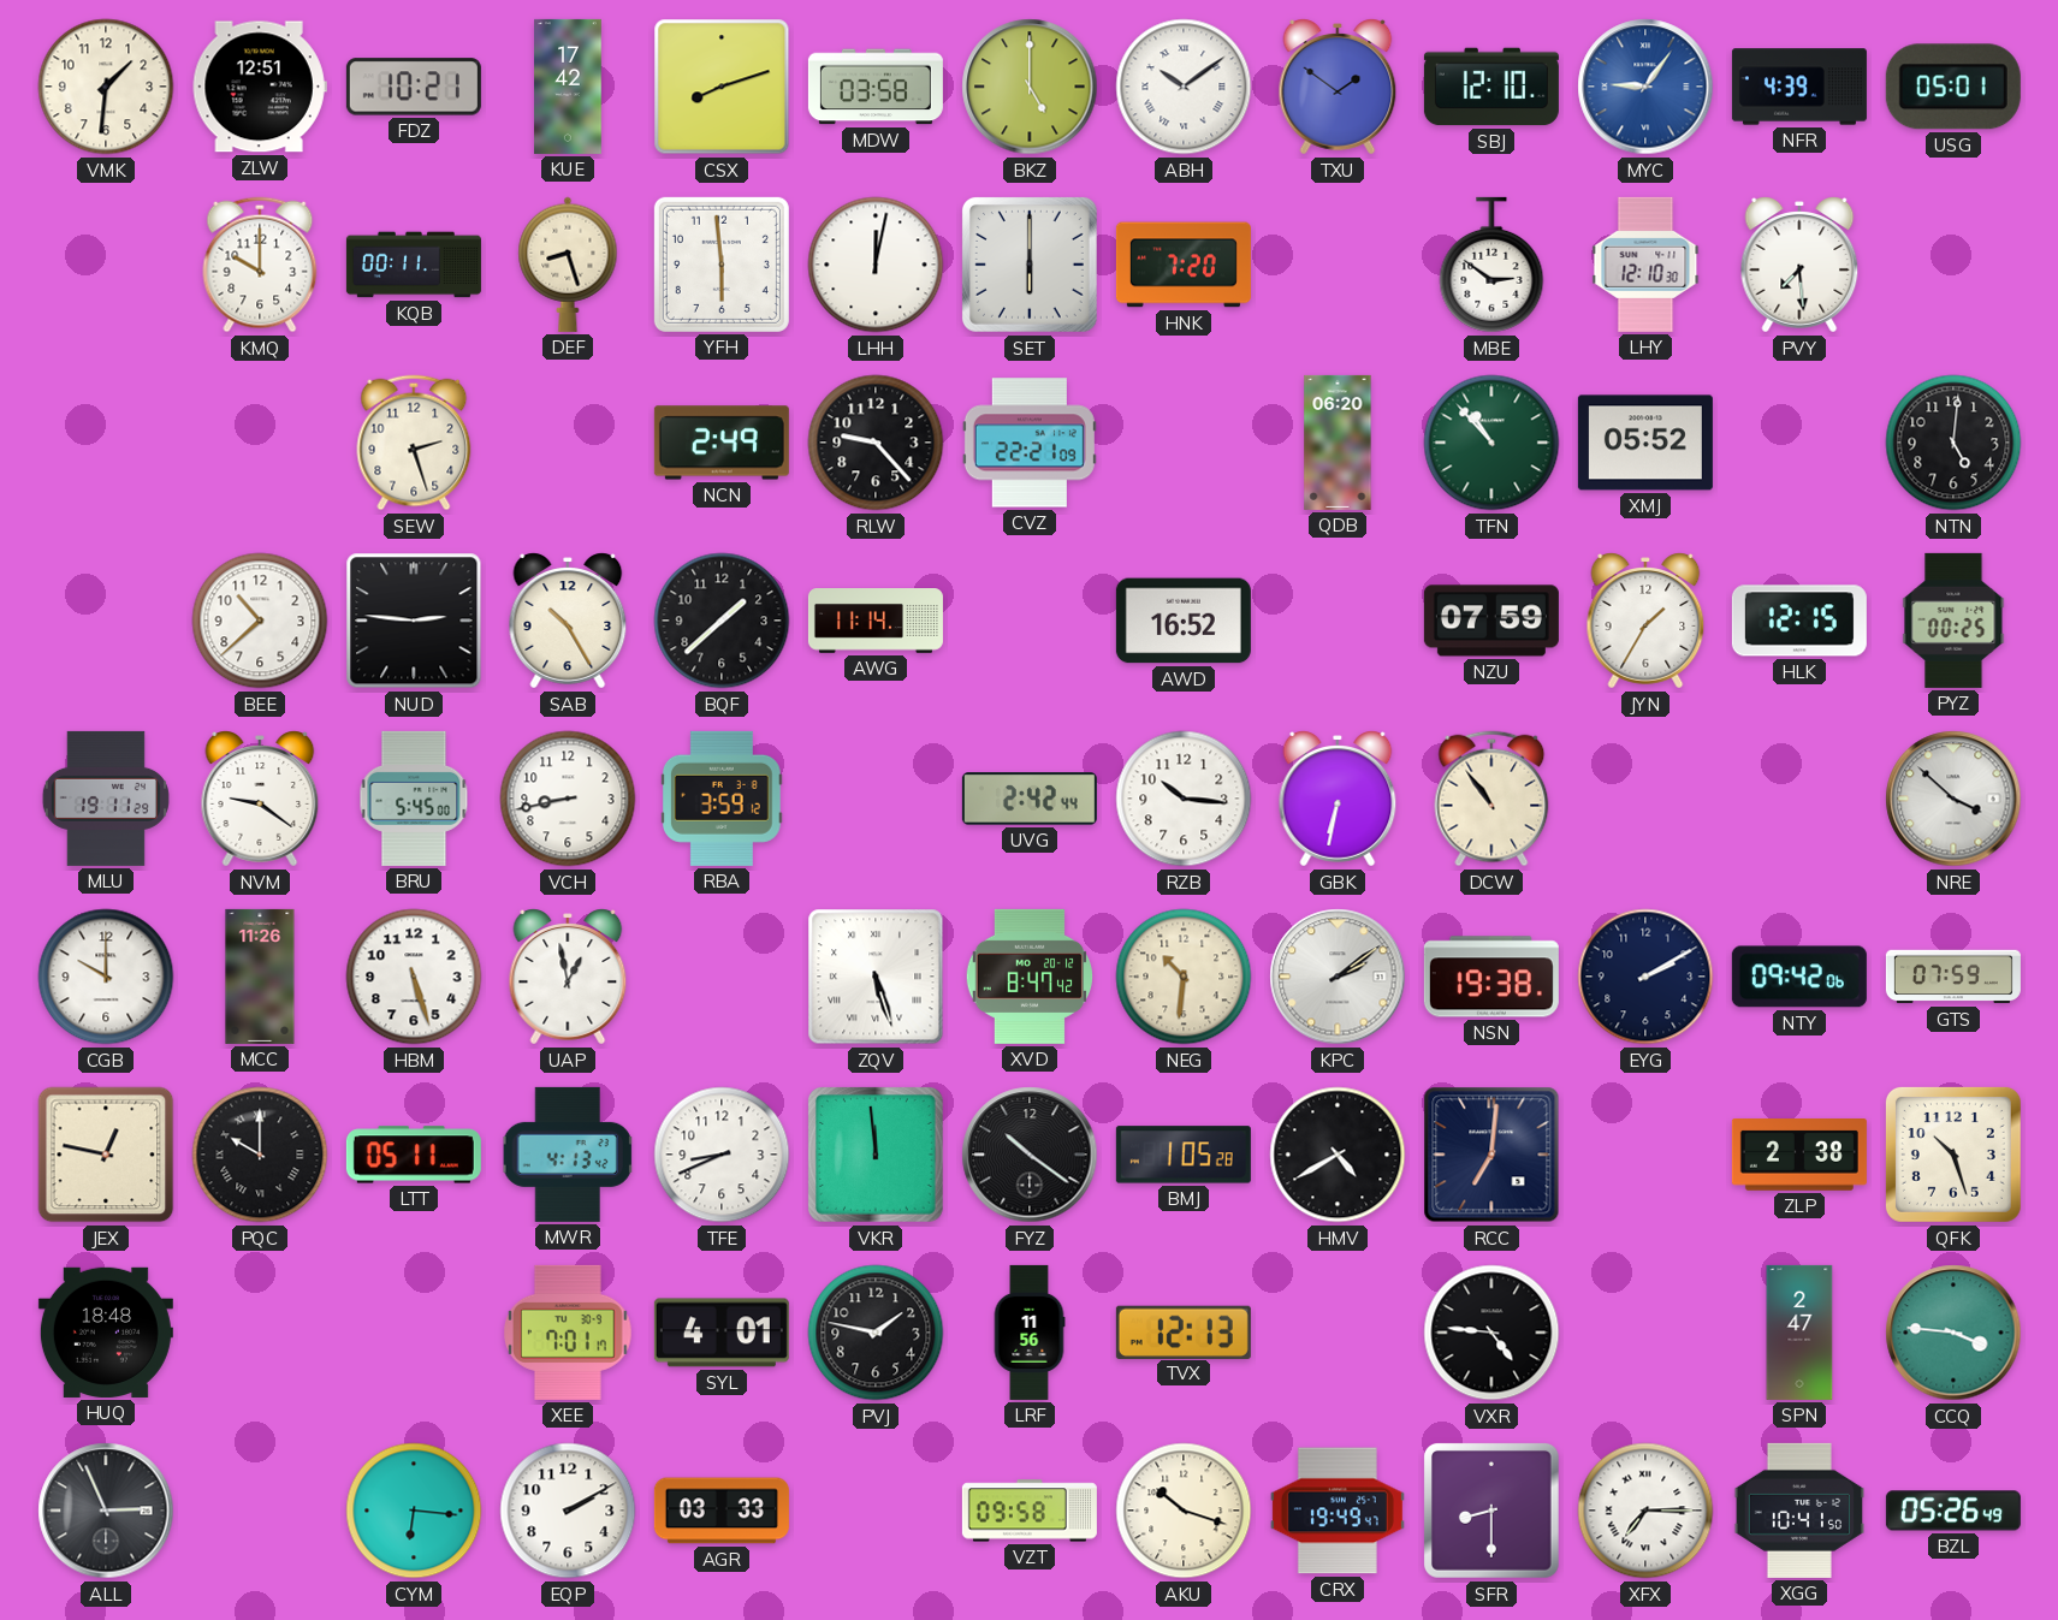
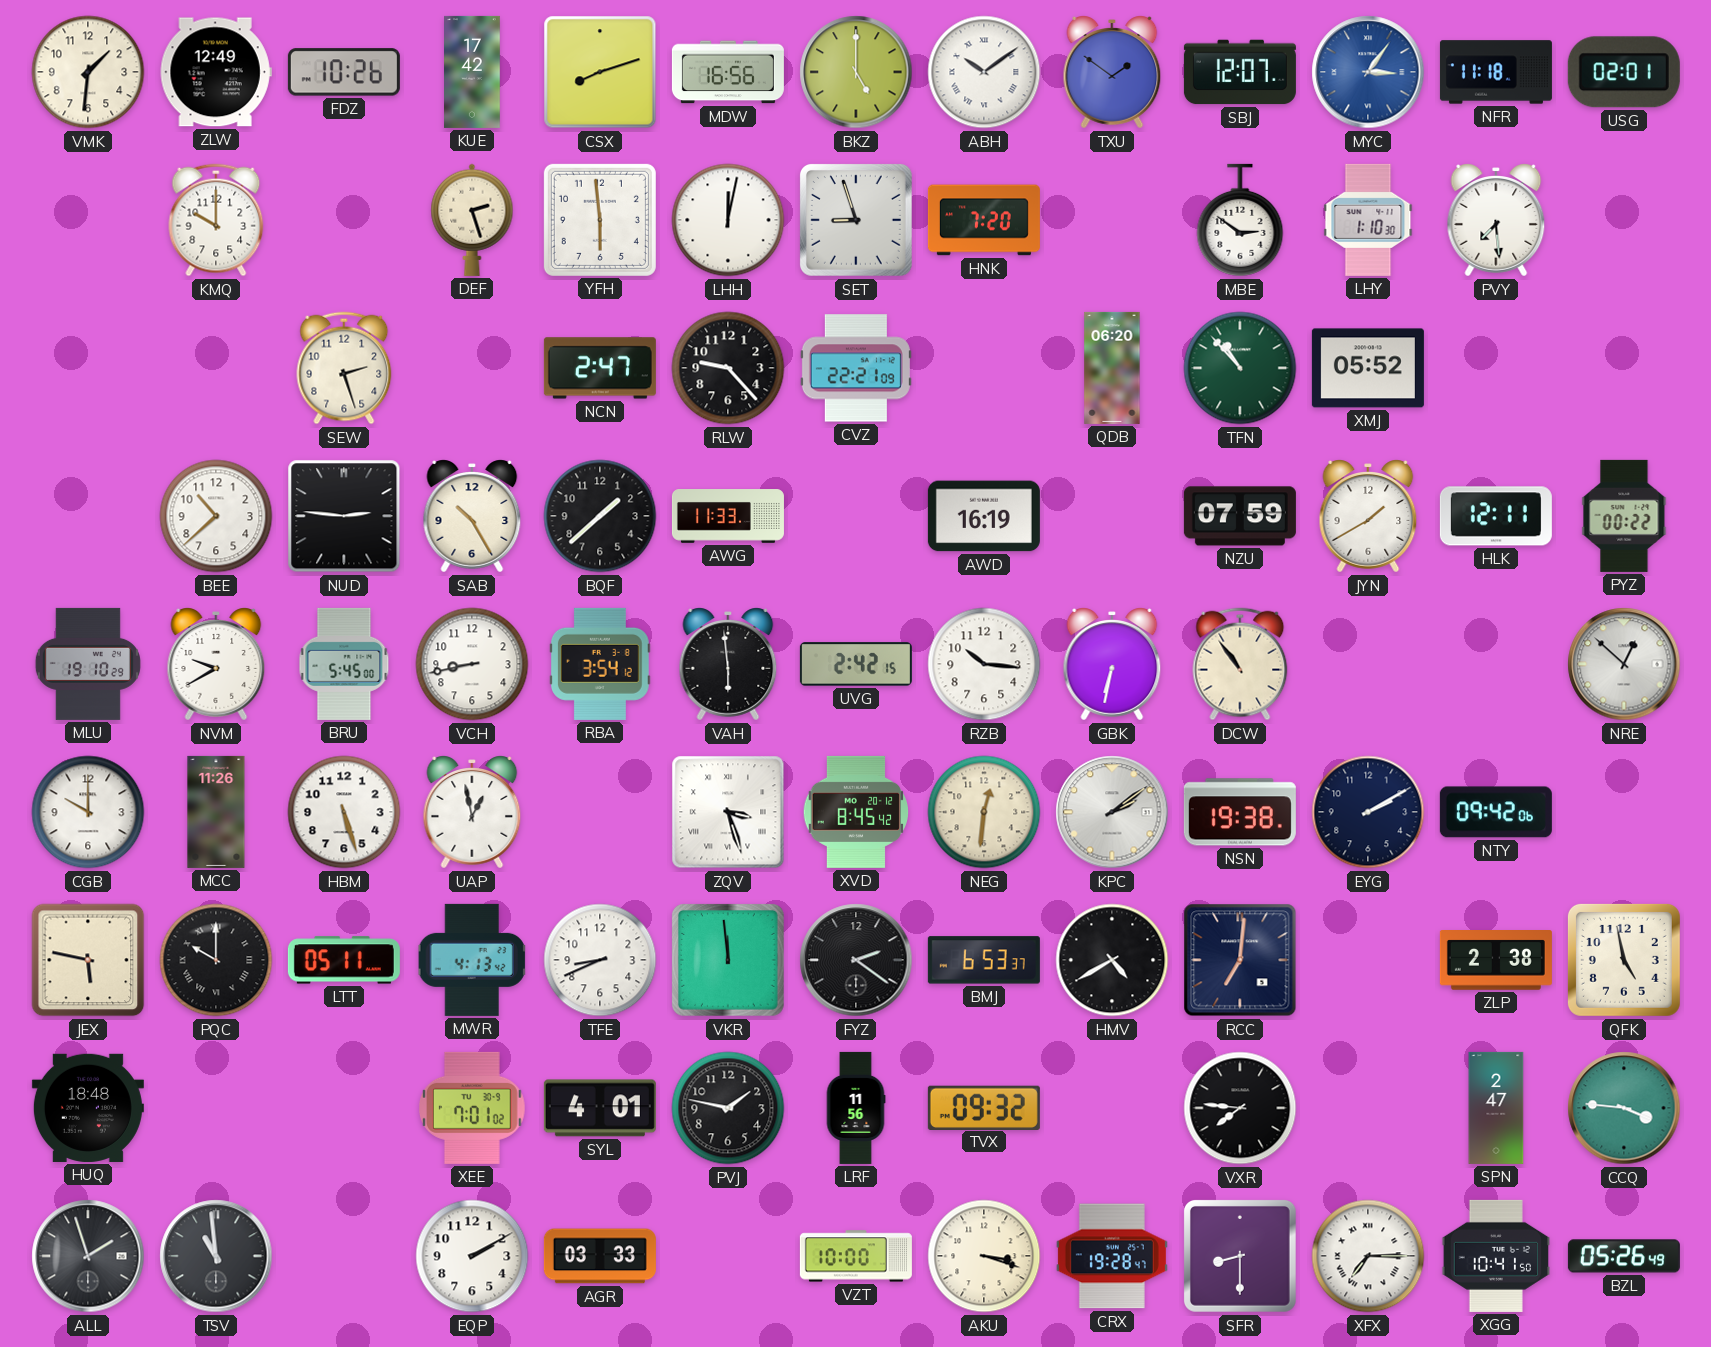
ZLW: 12:51 -> 12:49
FDZ: 10:21 -> 10:26
MDW: 03:58 -> 16:56
SBJ: 12:10 -> 12:07
MYC: 9:06 -> 3:06
NFR: 4:39 -> 11:18
USG: 05:01 -> 02:01
KQB: 00:11 -> none
DEF: 8:27 -> 2:27
SET: 6:00 -> 8:57
LHY: 12:10 -> 1:10
NCN: 2:49 -> 2:47
NTN: 5:01 -> none
AWG: 11:14 -> 11:33
AWD: 16:52 -> 16:19
JYN: 1:35 -> 1:40
HLK: 12:15 -> 12:11
PYZ: 00:25 -> 00:22
MLU: 19:11 -> 19:10
NVM: 9:21 -> 9:40
RBA: 3:59 -> 3:54
VAH: none -> 5:59
UVG: 2:42:44 -> 2:42:15
NRE: 3:52 -> 12:52
ZQV: 5:27 -> 3:27
XVD: 8:47 -> 8:45
NEG: 10:31 -> 12:31
GTS: 07:59 -> none
JEX: 12:47 -> 5:47
FYZ: 10:21 -> 2:21
BMJ: 1:05 -> 6:53
QFK: 10:27 -> 4:58
XEE: 7:01:17 -> 7:01:02
TVX: 12:13 -> 09:32
VXR: 4:46 -> 7:46
ALL: 2:56 -> 1:57
TSV: none -> 10:59
CYM: 6:16 -> none
VZT: 09:58 -> 10:00
AKU: 10:18 -> 3:18
CRX: 19:49 -> 19:28
